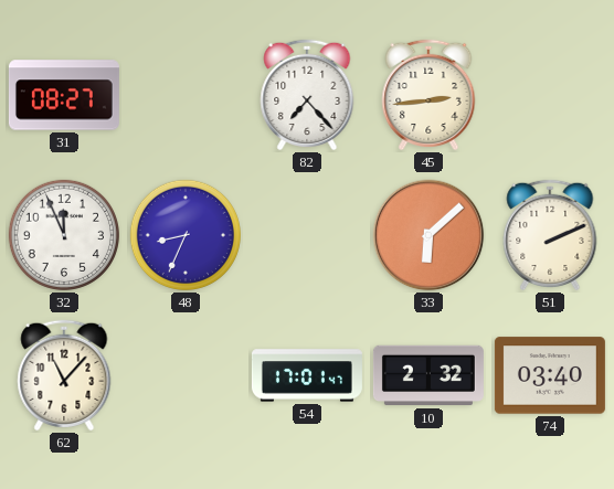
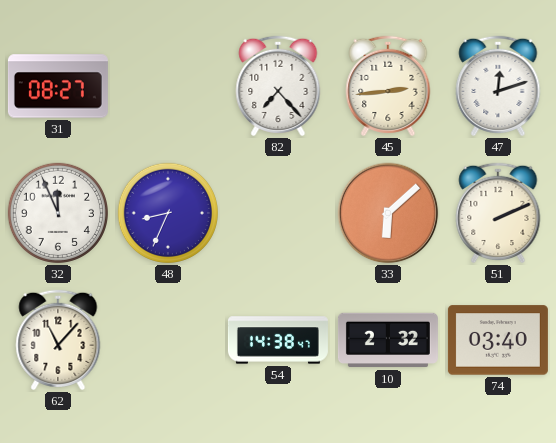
47: none -> 12:12
54: 17:01 -> 14:38
